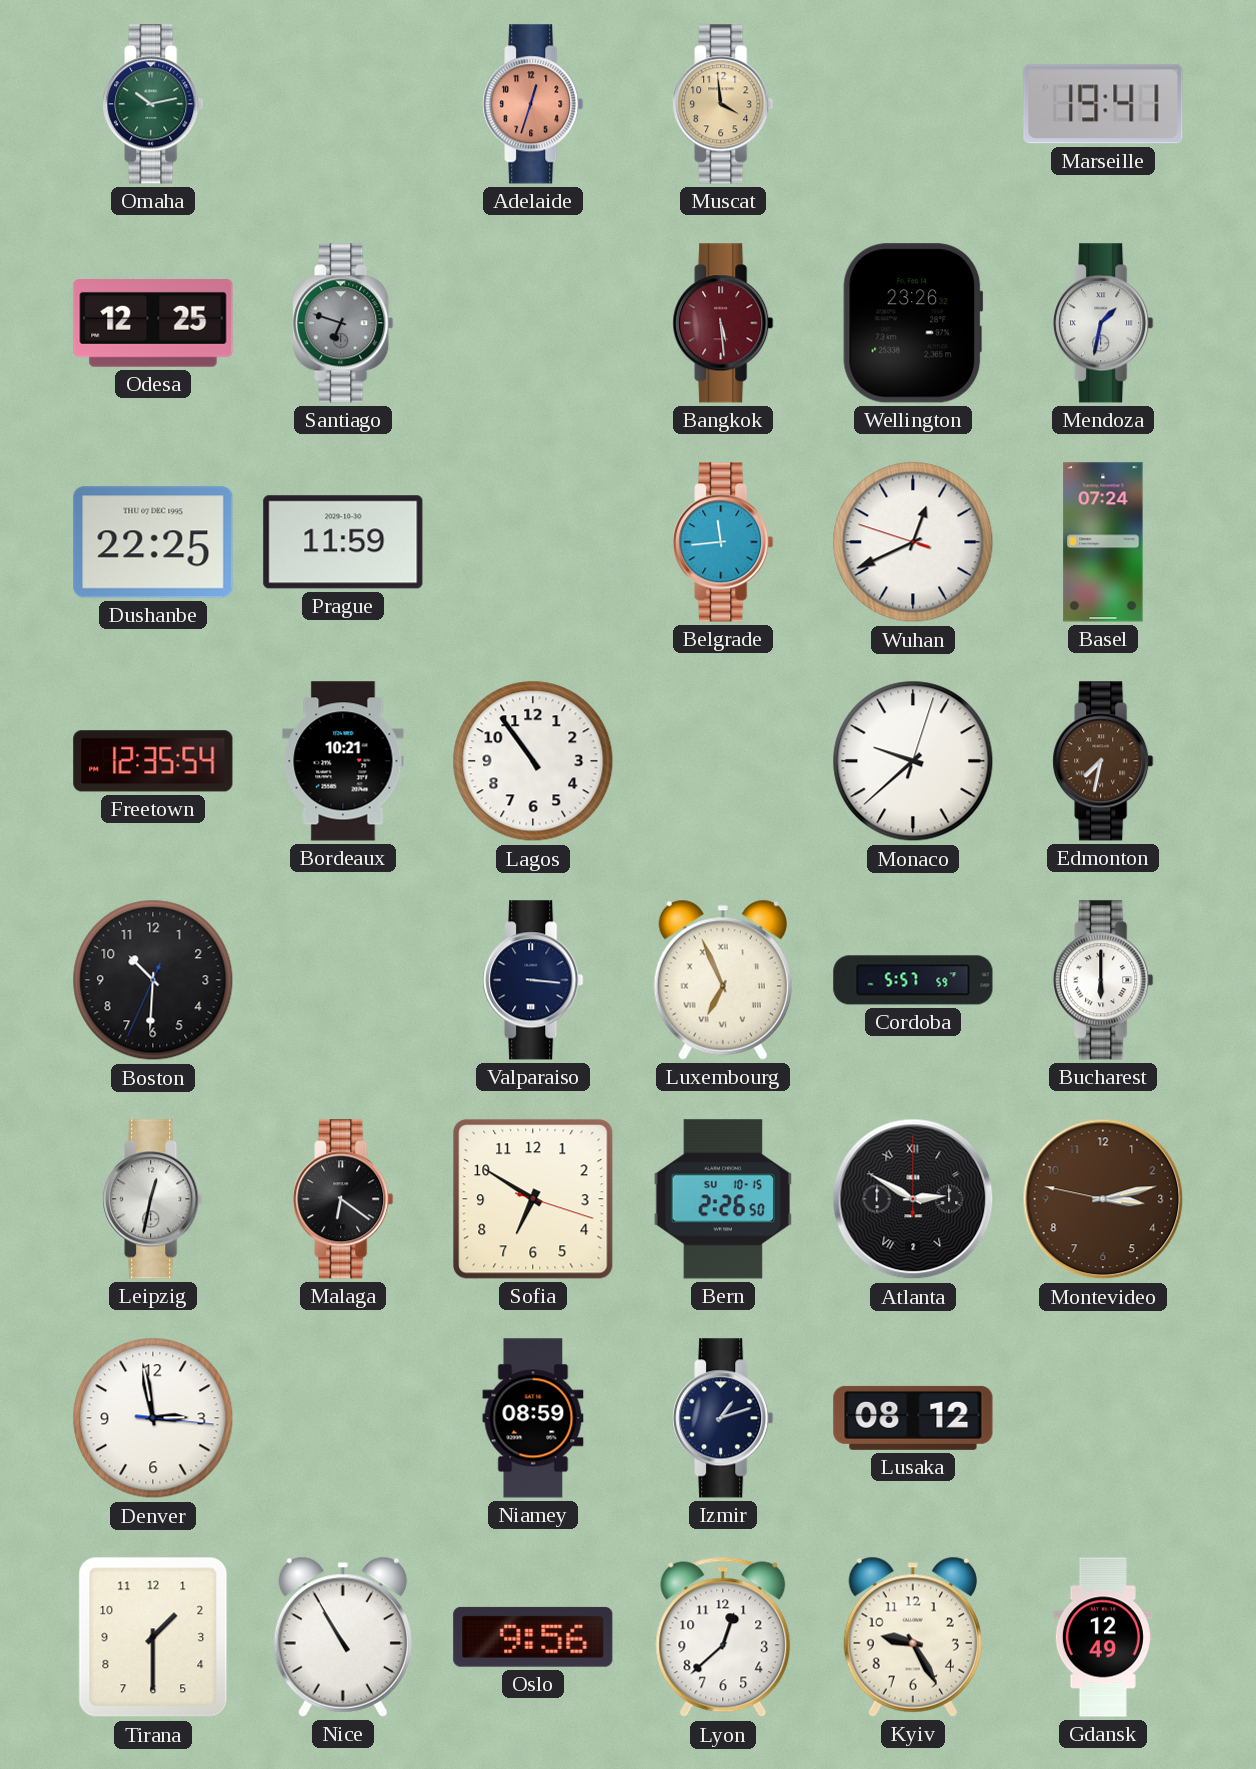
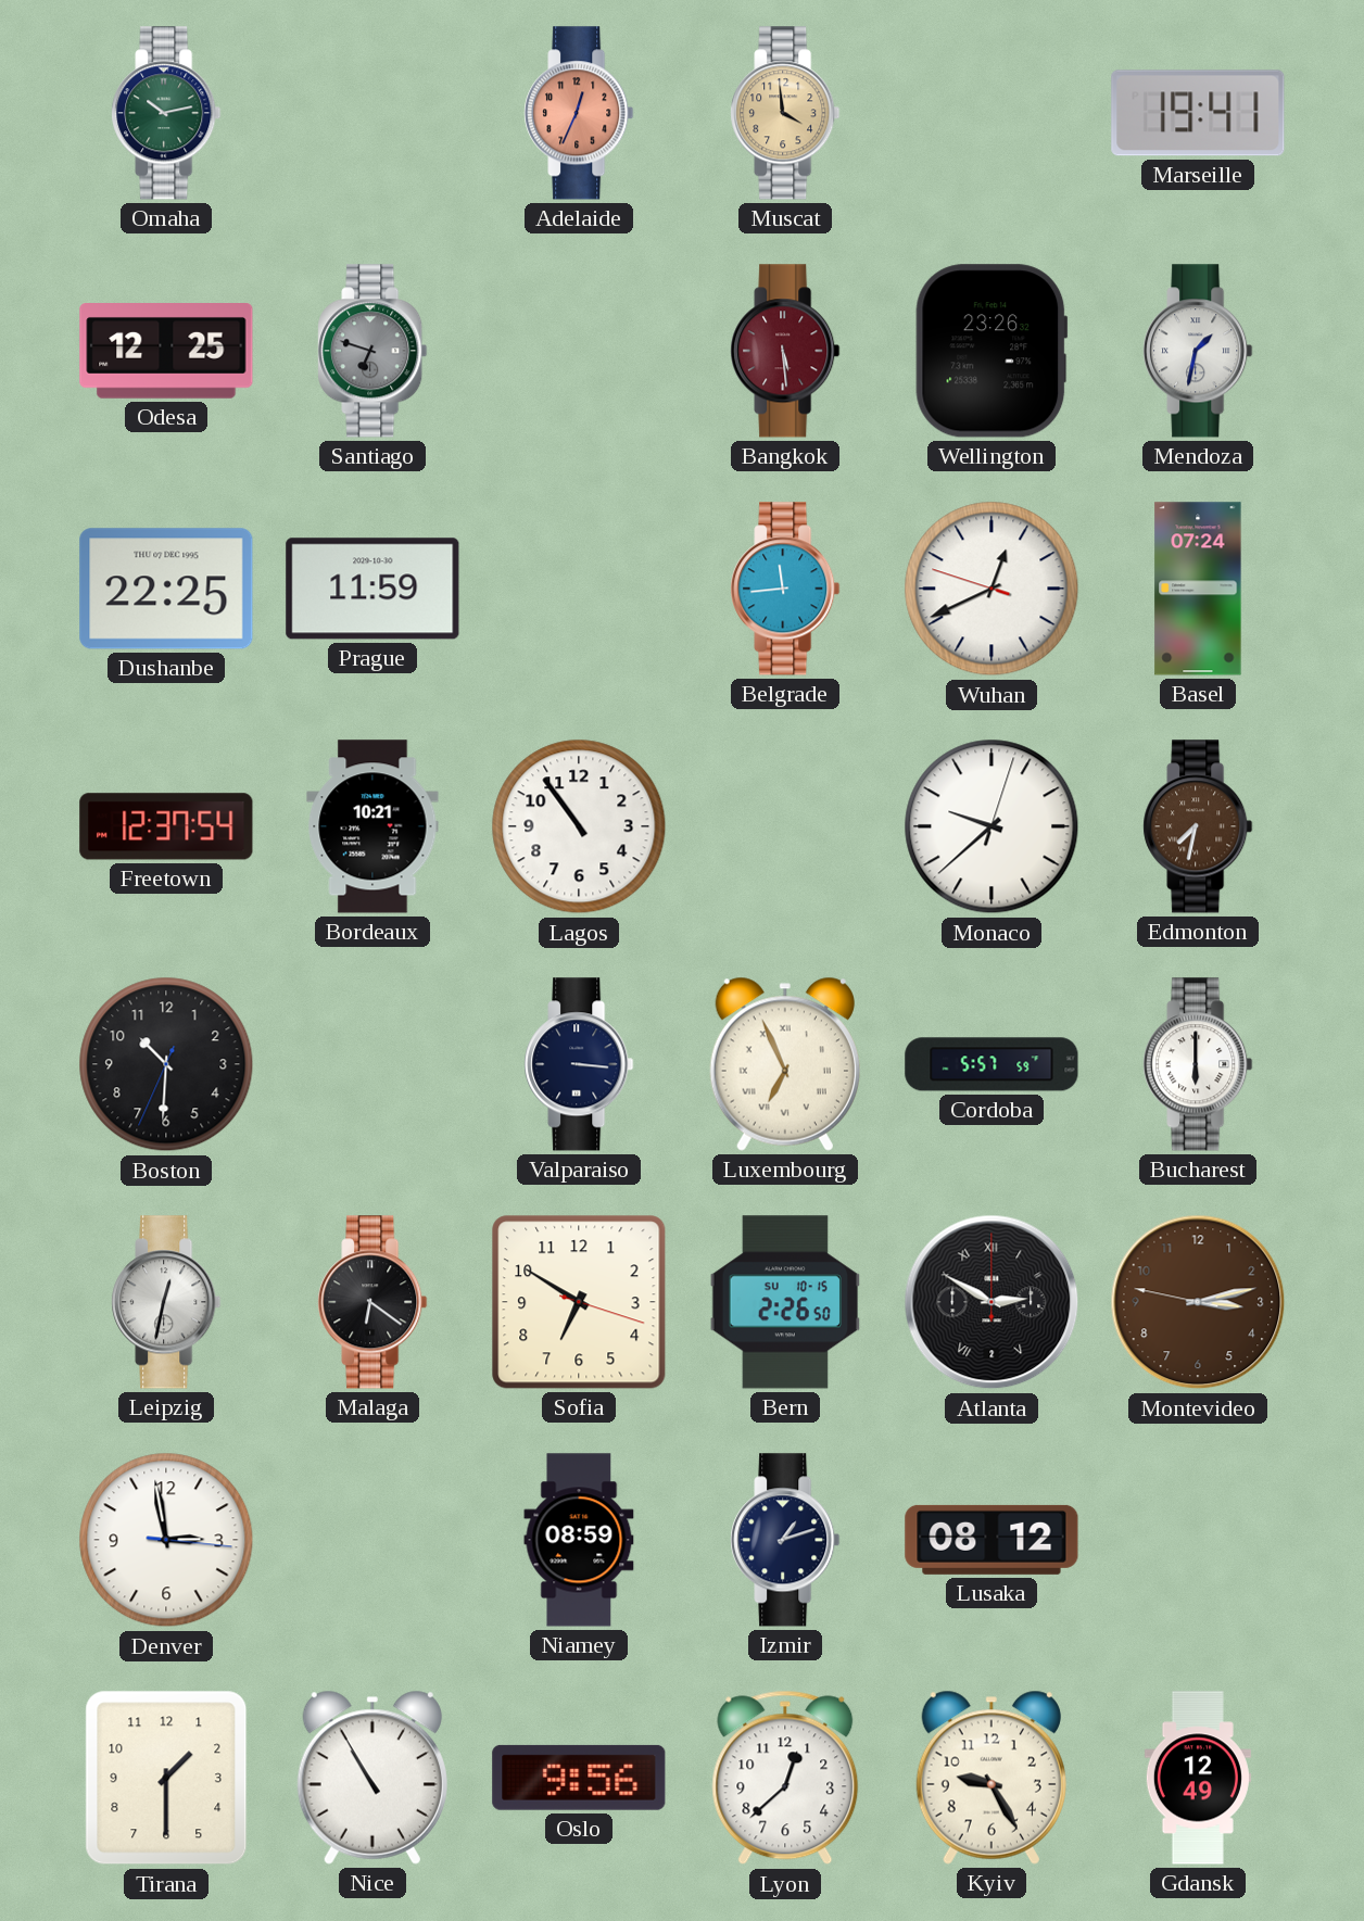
Adelaide: 12:33 -> 12:34
Freetown: 12:35 -> 12:37
